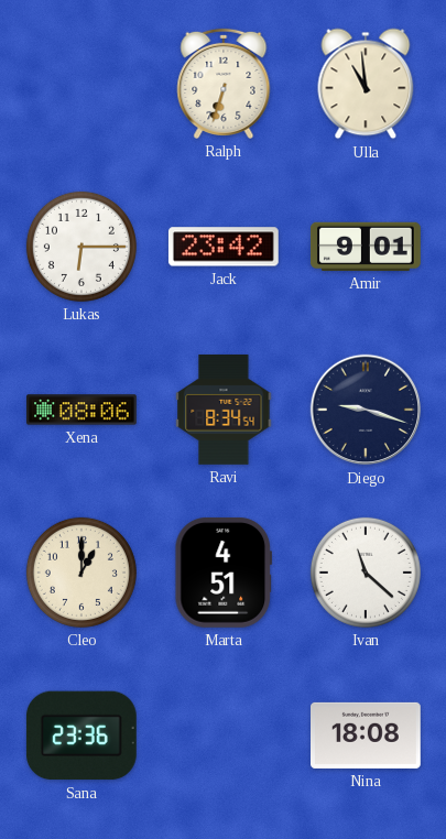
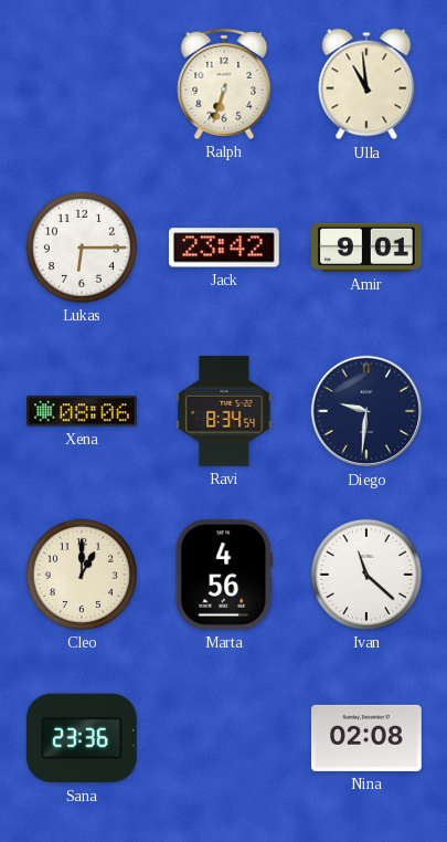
Diego: 9:18 -> 9:31
Marta: 4:51 -> 4:56
Nina: 18:08 -> 02:08
